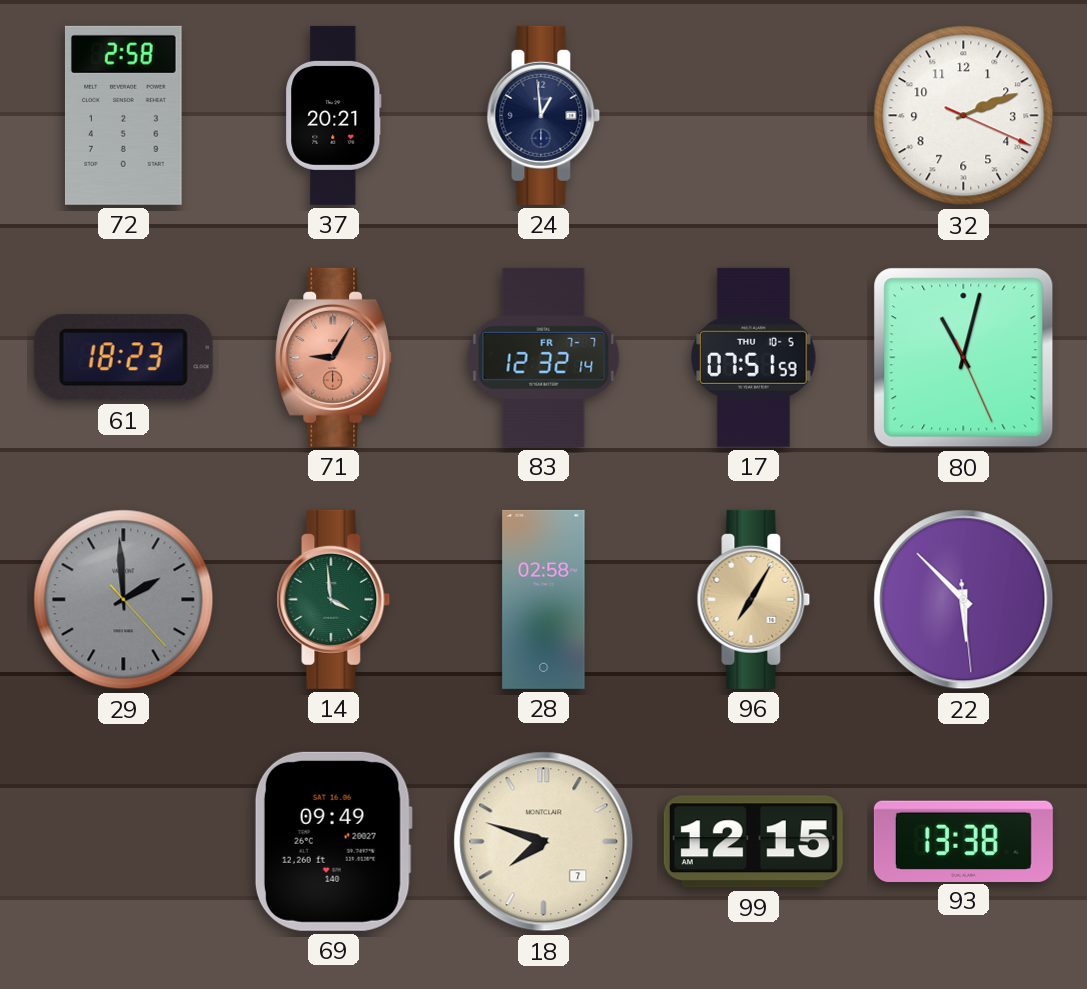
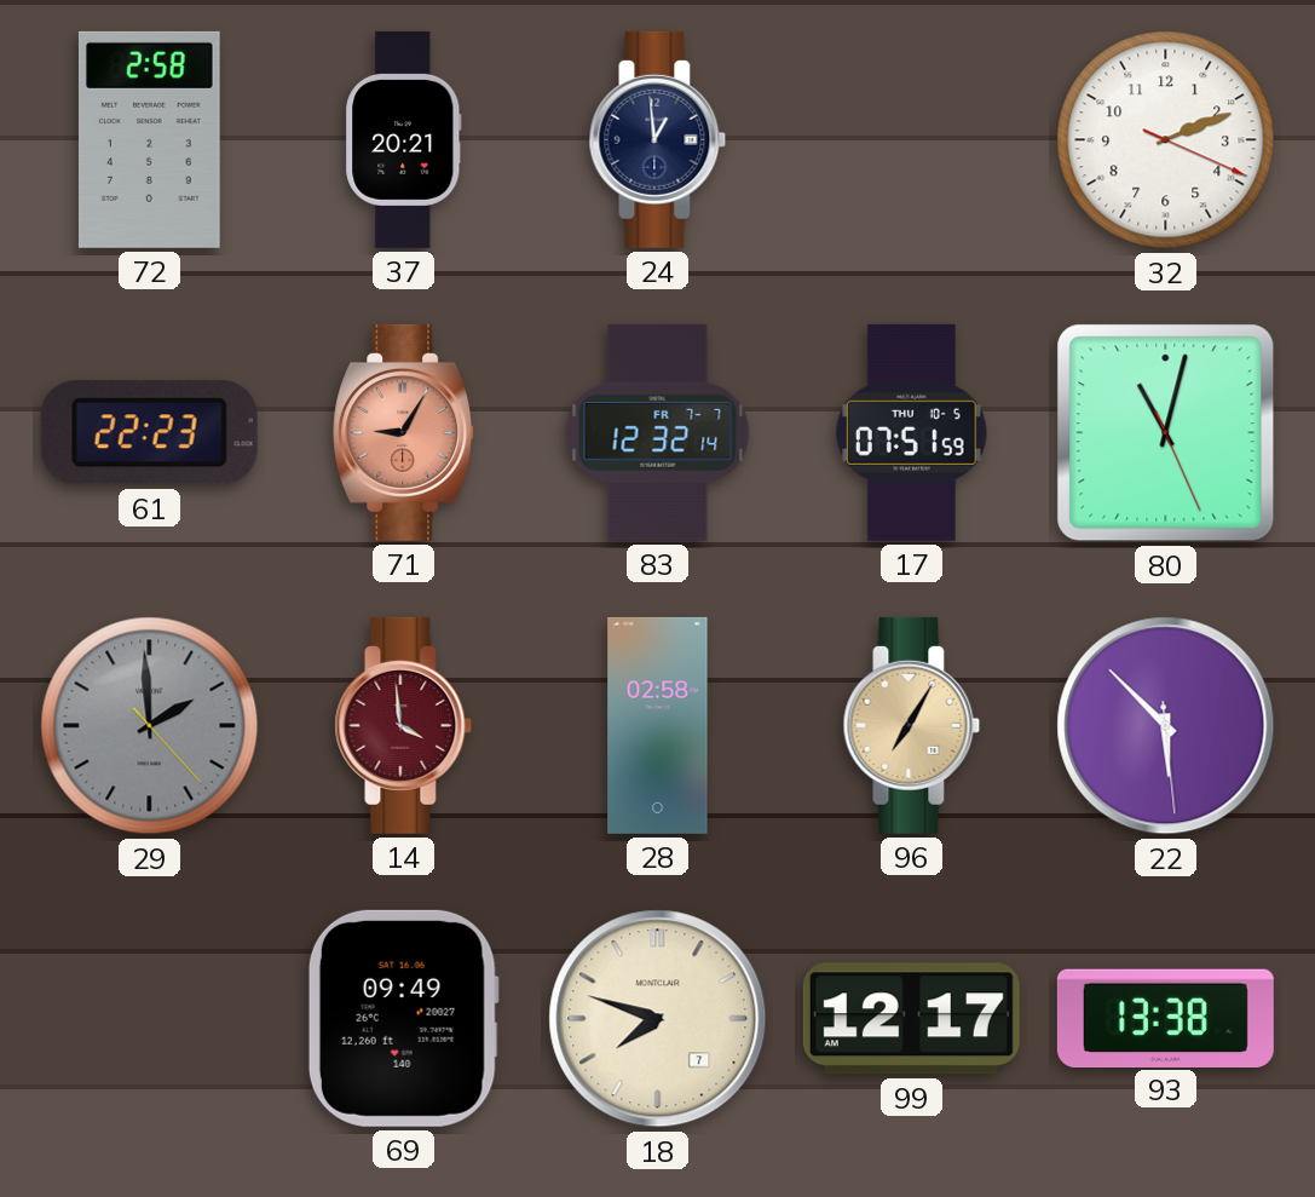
61: 18:23 -> 22:23
14 dial: green -> burgundy
99: 12:15 -> 12:17
